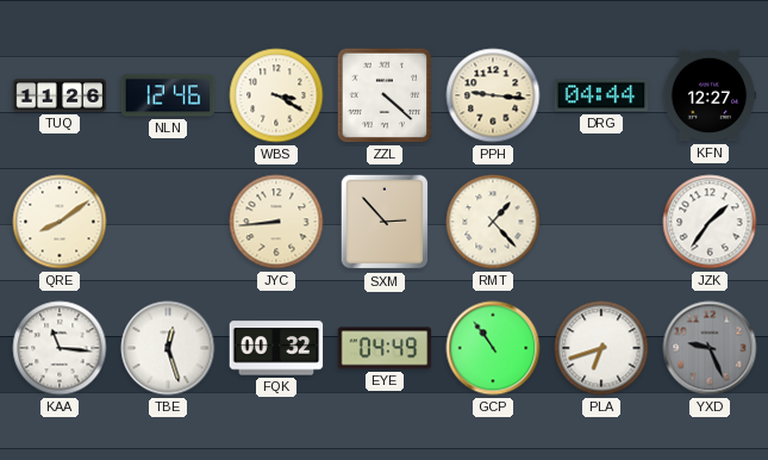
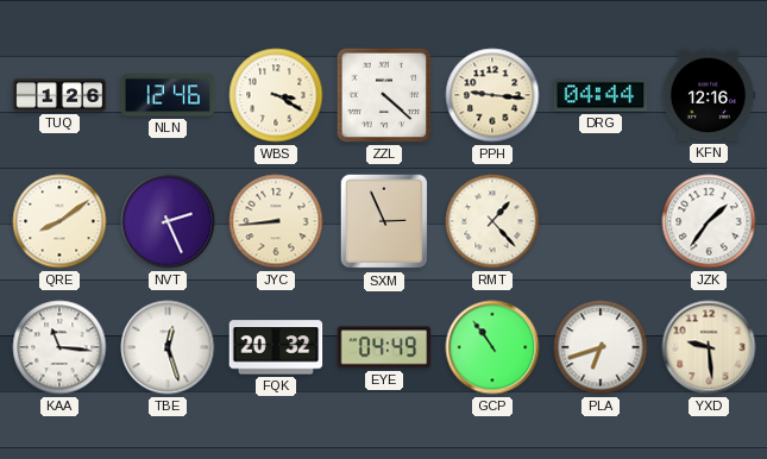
TUQ: 11:26 -> 1:26
KFN: 12:27 -> 12:16
NVT: none -> 2:26
SXM: 2:53 -> 2:56
FQK: 00:32 -> 20:32
YXD: 9:26 -> 9:29
YXD dial: grey -> cream
